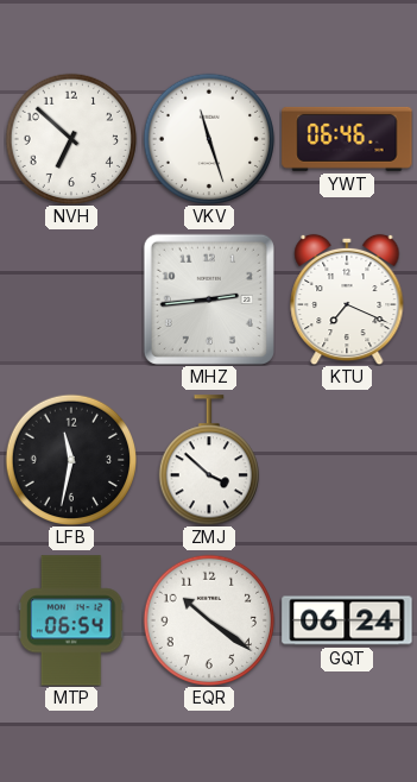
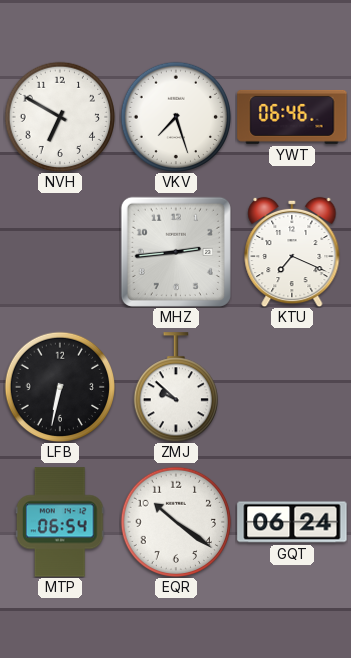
NVH: 6:52 -> 6:50
VKV: 11:27 -> 7:27
LFB: 11:32 -> 6:32
ZMJ: 3:52 -> 9:52
